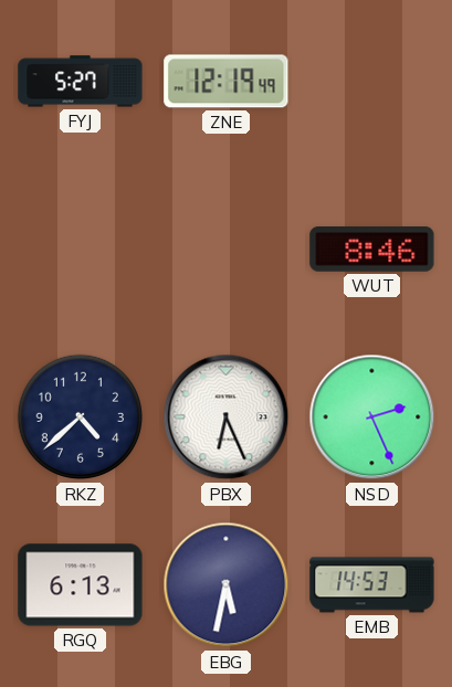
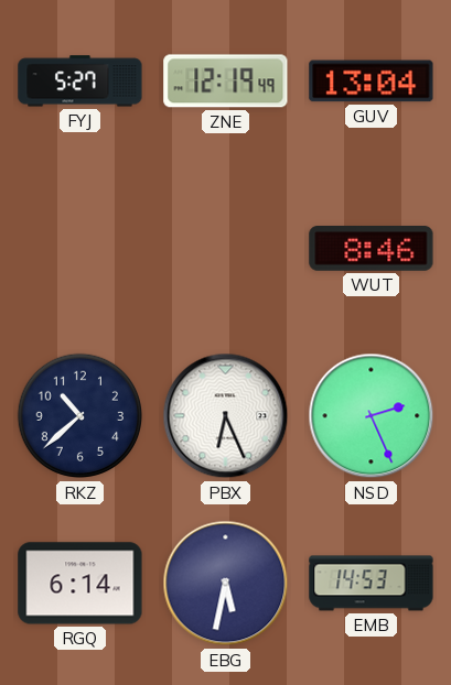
GUV: none -> 13:04
RKZ: 4:38 -> 10:38
RGQ: 6:13 -> 6:14
